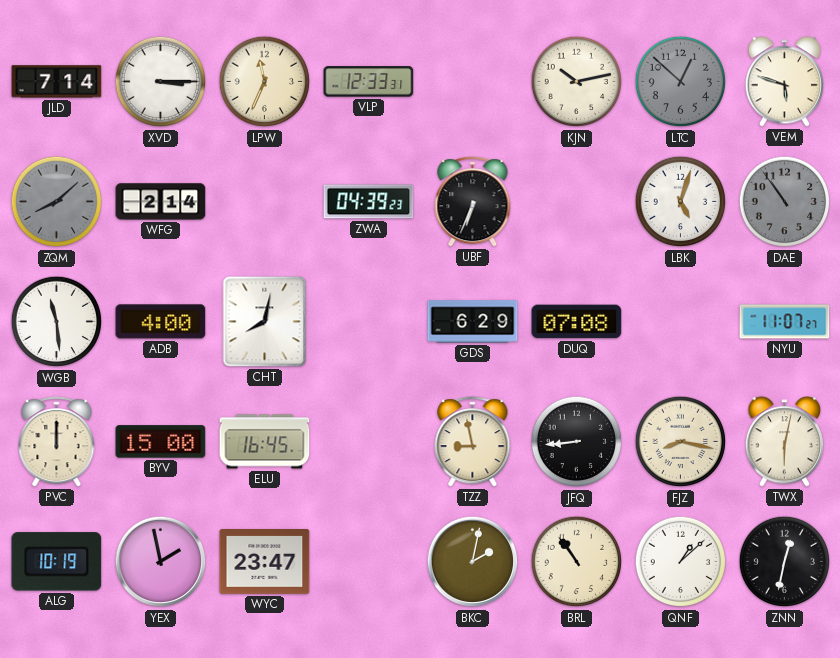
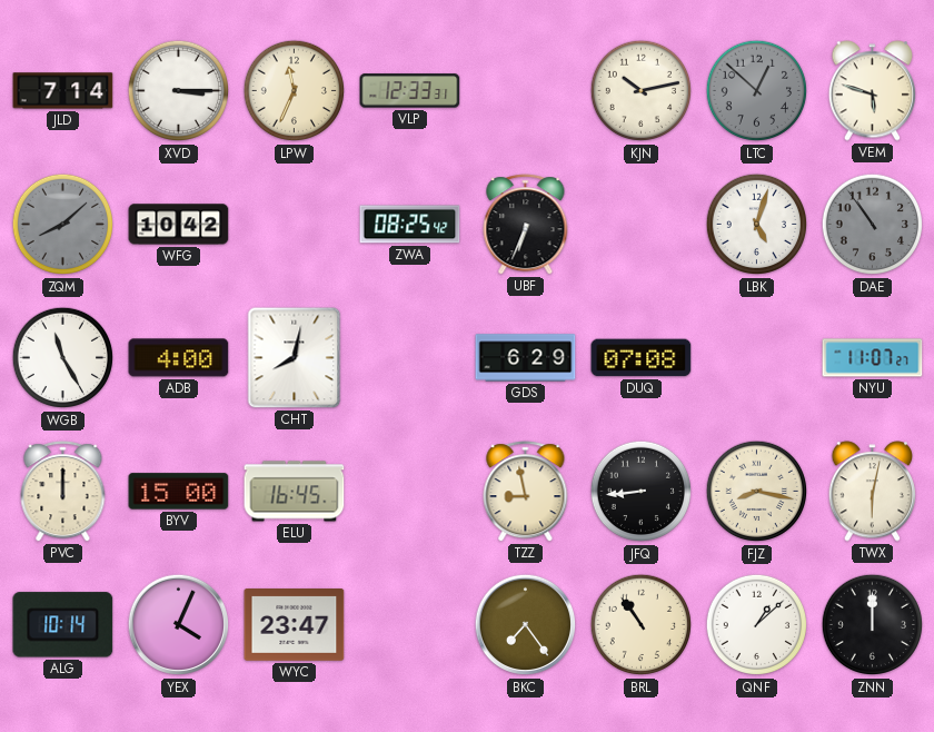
WFG: 2:14 -> 10:42
ZWA: 04:39 -> 08:25
WGB: 11:29 -> 11:25
ALG: 10:19 -> 10:14
YEX: 1:58 -> 4:04
BKC: 2:02 -> 7:24
ZNN: 12:32 -> 12:00
